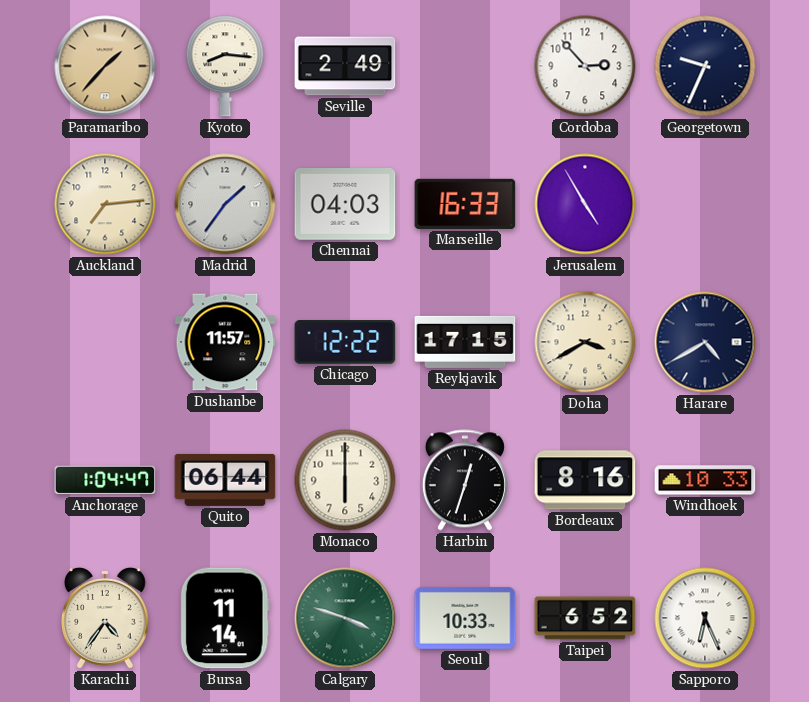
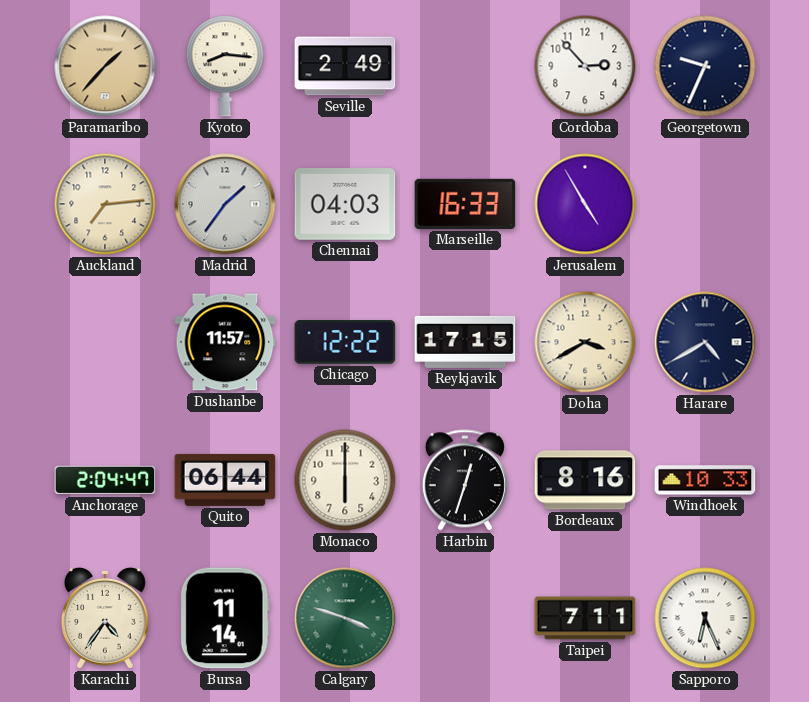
Anchorage: 1:04 -> 2:04
Seoul: 10:33 -> none
Taipei: 6:52 -> 7:11
